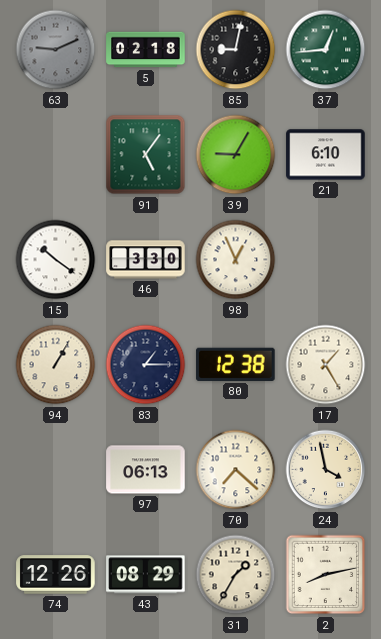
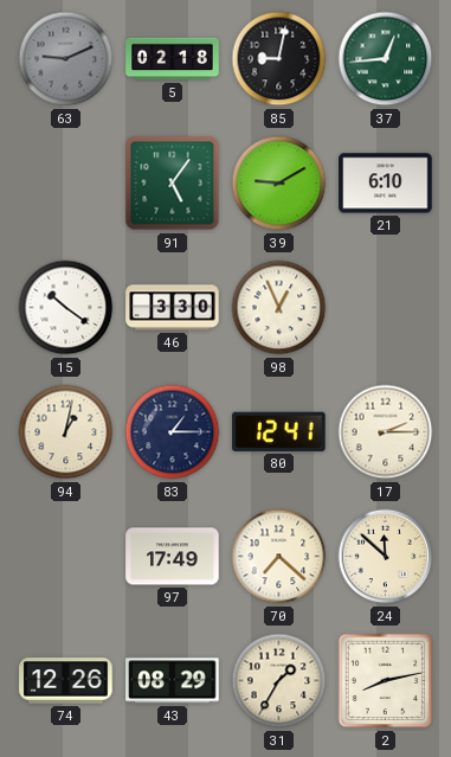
39: 9:05 -> 9:10
94: 1:05 -> 1:02
80: 12:38 -> 12:41
17: 1:25 -> 2:15
97: 06:13 -> 17:49
24: 3:58 -> 11:52
